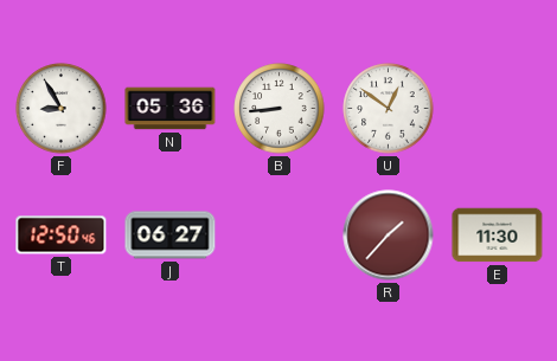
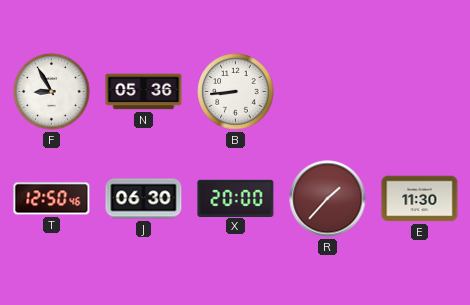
U: 12:51 -> none
J: 06:27 -> 06:30
X: none -> 20:00
